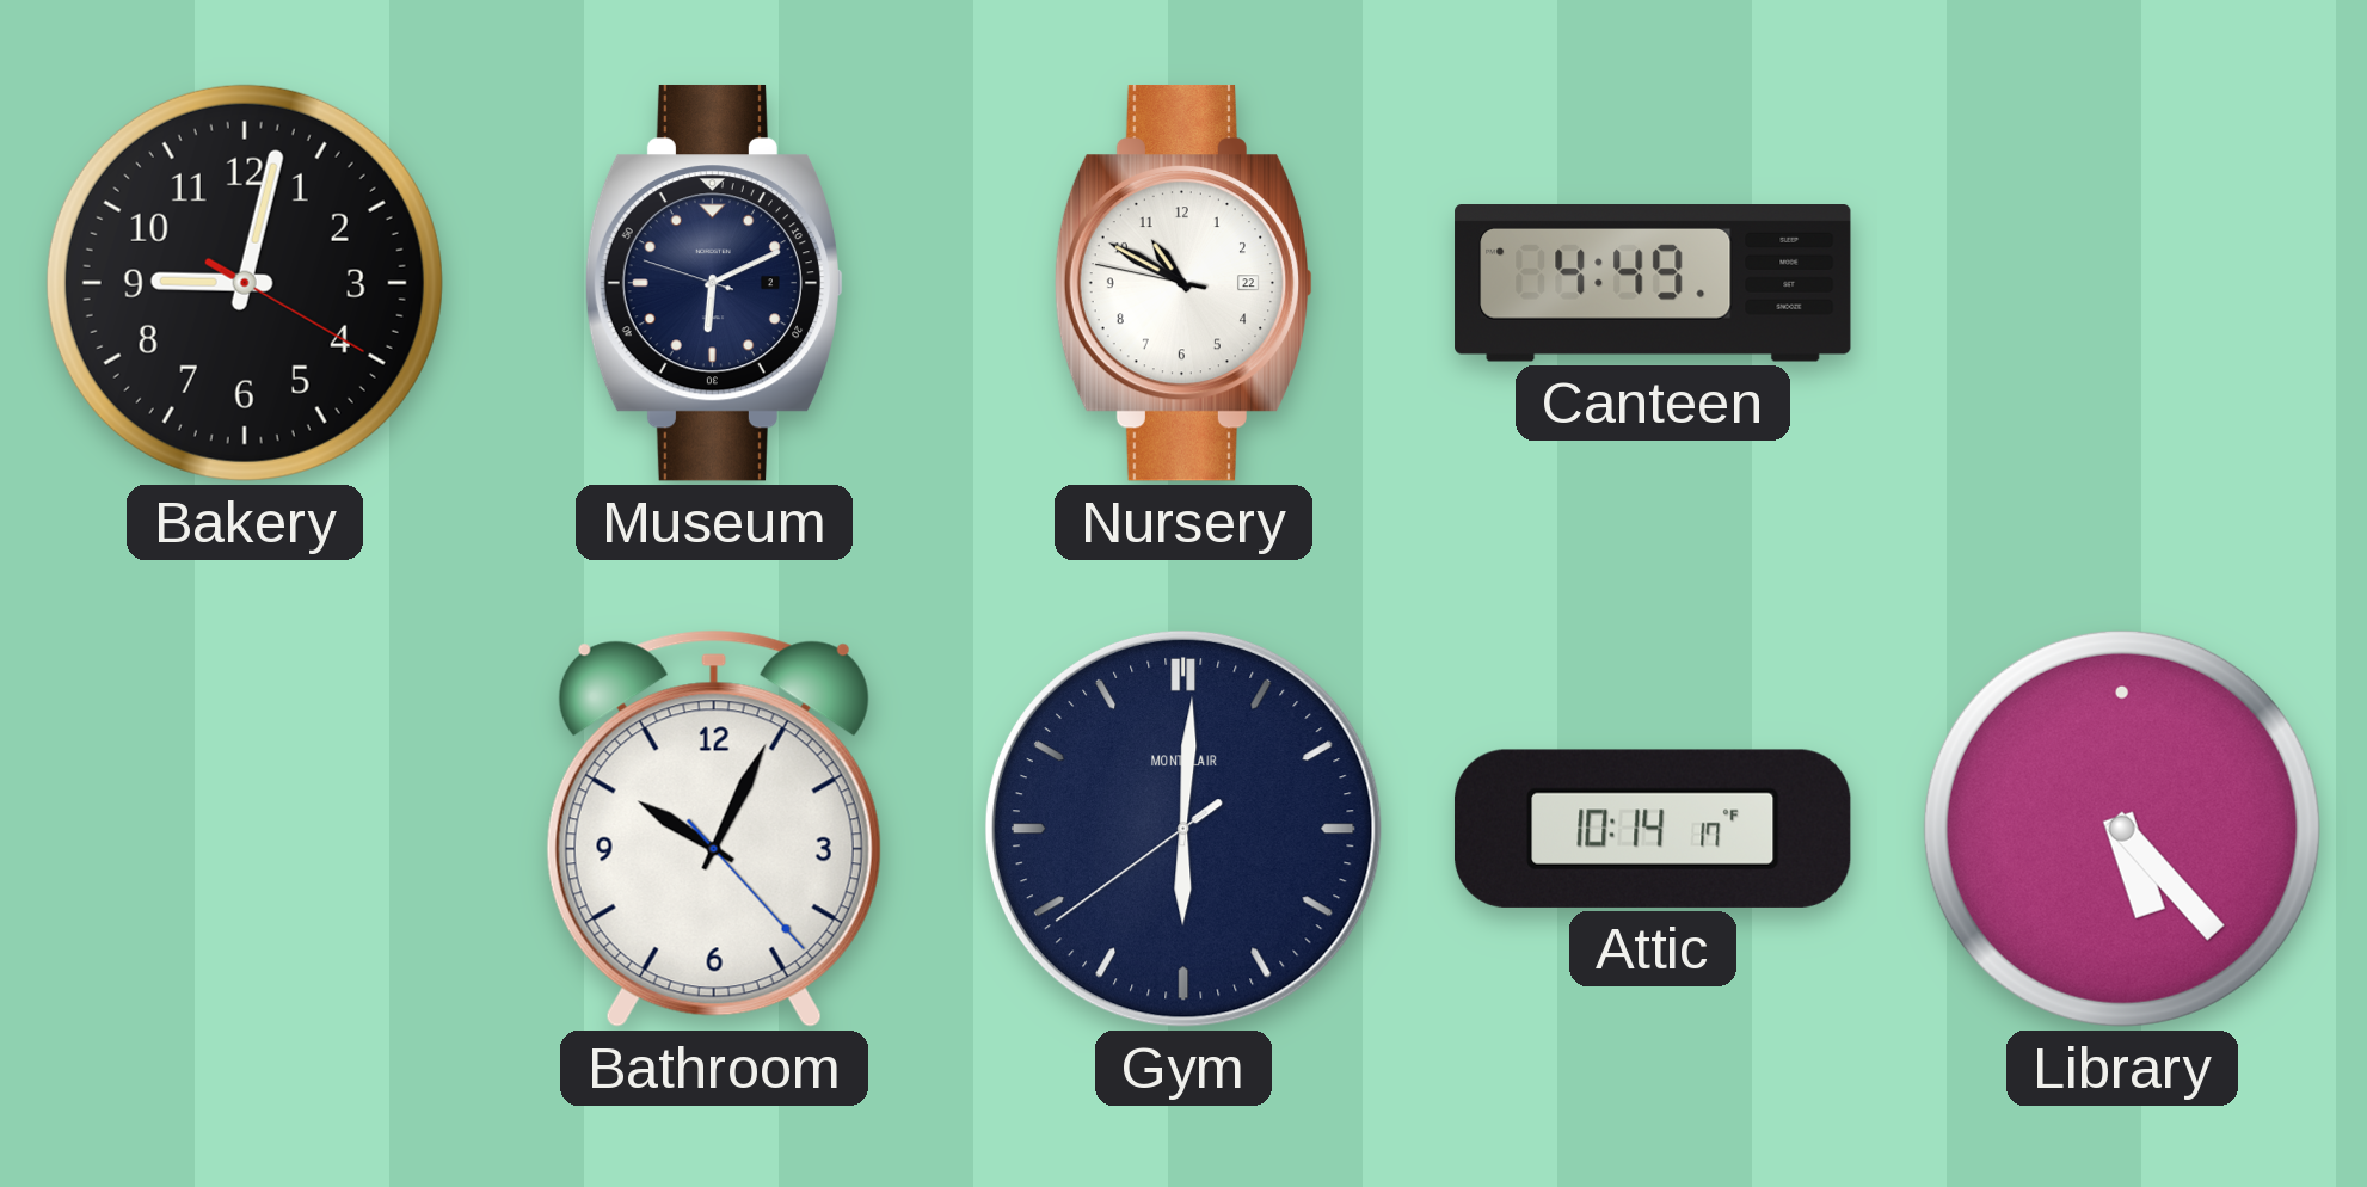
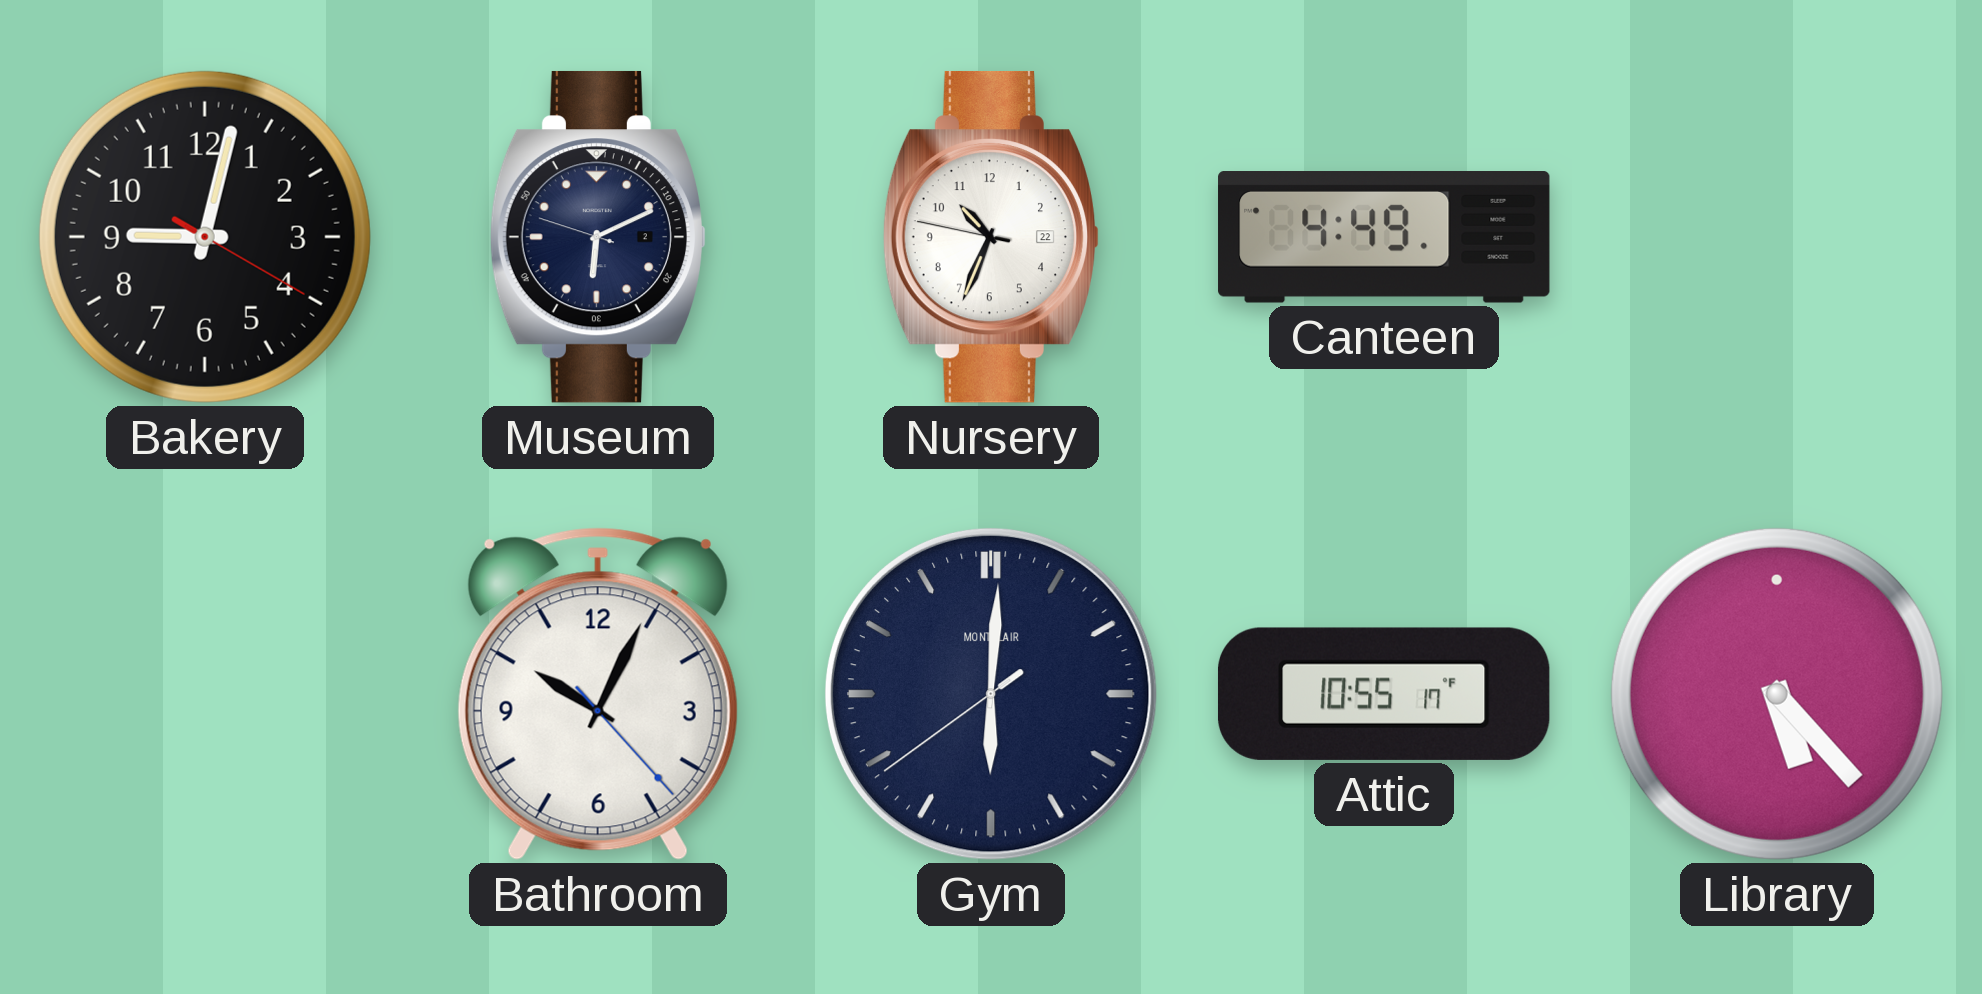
Nursery: 10:49 -> 10:33
Attic: 10:14 -> 10:55
